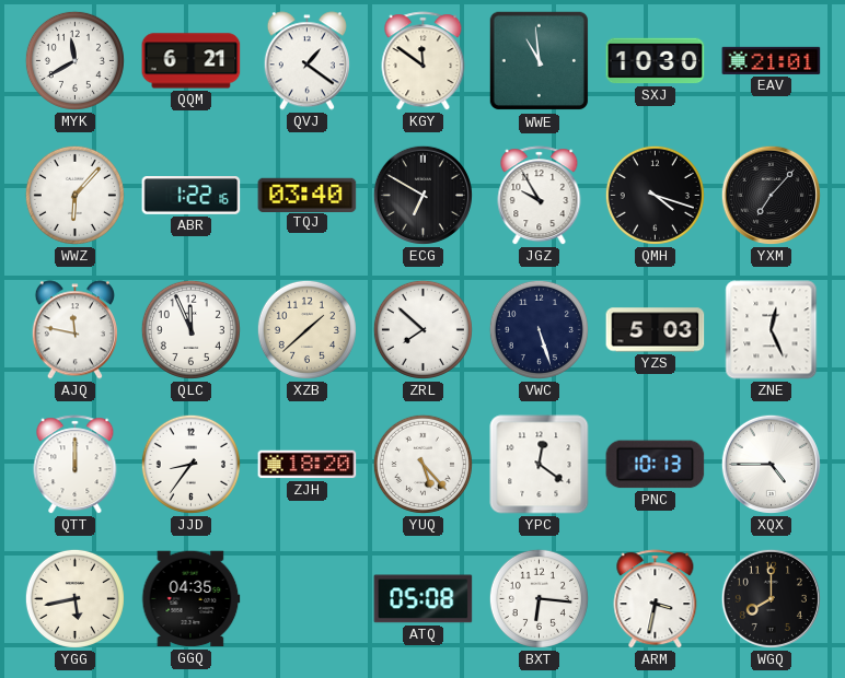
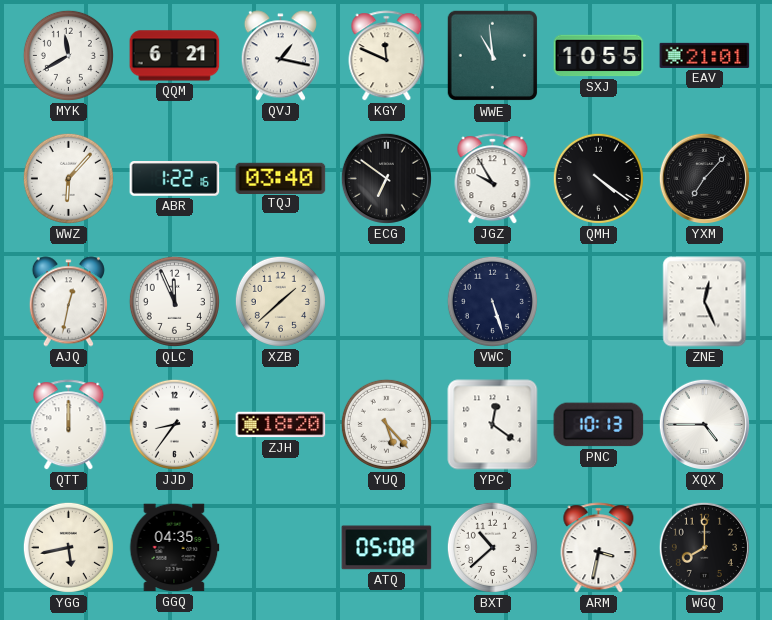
QVJ: 1:21 -> 1:17
KGY: 11:51 -> 11:49
SXJ: 10:30 -> 10:55
ECG: 6:50 -> 6:51
QMH: 4:18 -> 4:21
AJQ: 11:47 -> 12:32
ZRL: 7:52 -> none
YZS: 5:03 -> none
BXT: 6:16 -> 10:38
